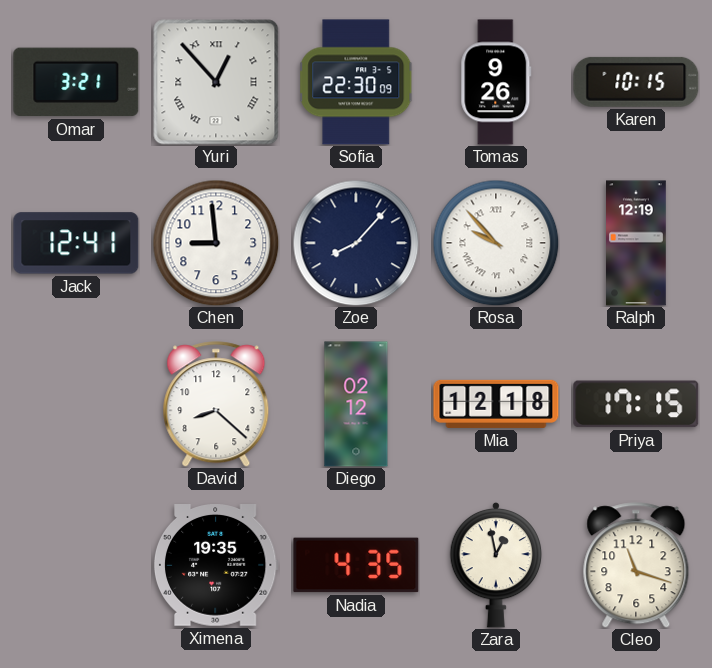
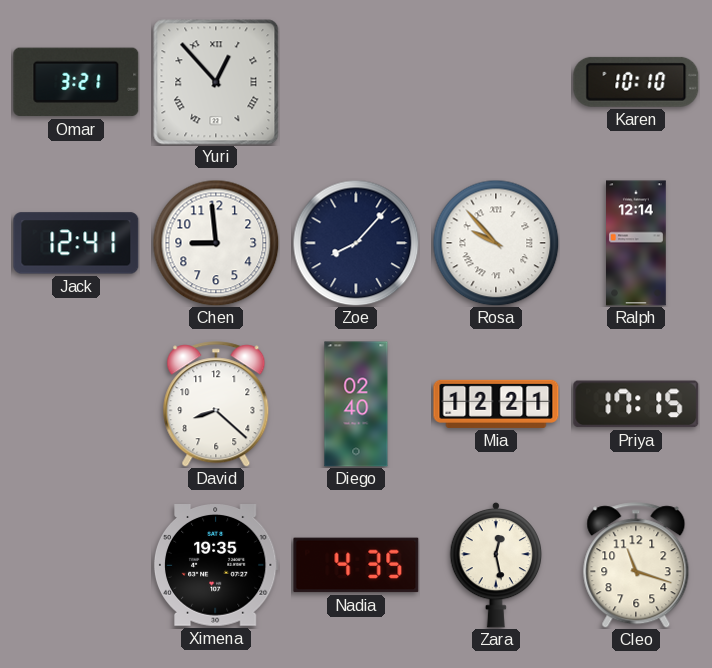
Sofia: 22:30 -> none
Tomas: 9:26 -> none
Karen: 10:15 -> 10:10
Ralph: 12:19 -> 12:14
Diego: 02:12 -> 02:40
Mia: 12:18 -> 12:21
Zara: 12:58 -> 12:28
